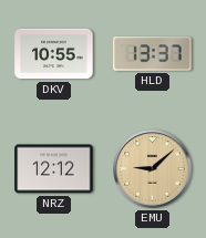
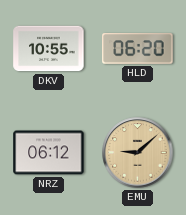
HLD: 13:37 -> 06:20
NRZ: 12:12 -> 06:12
